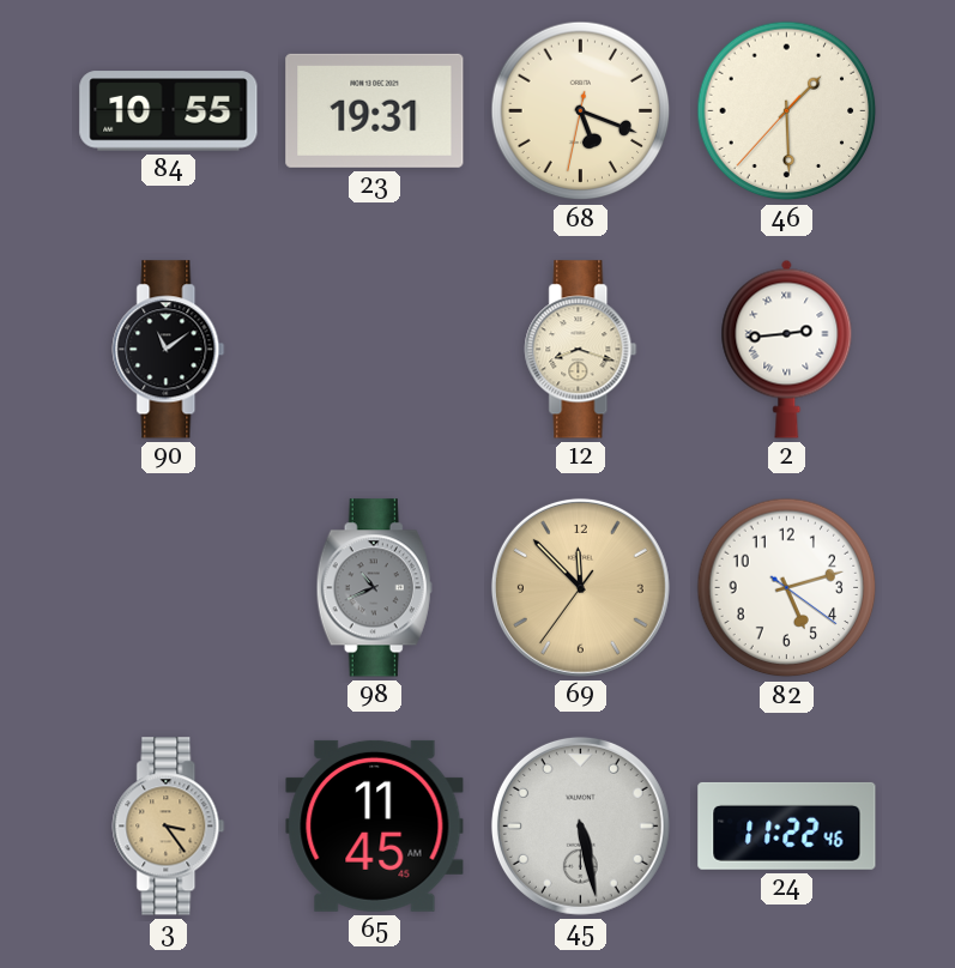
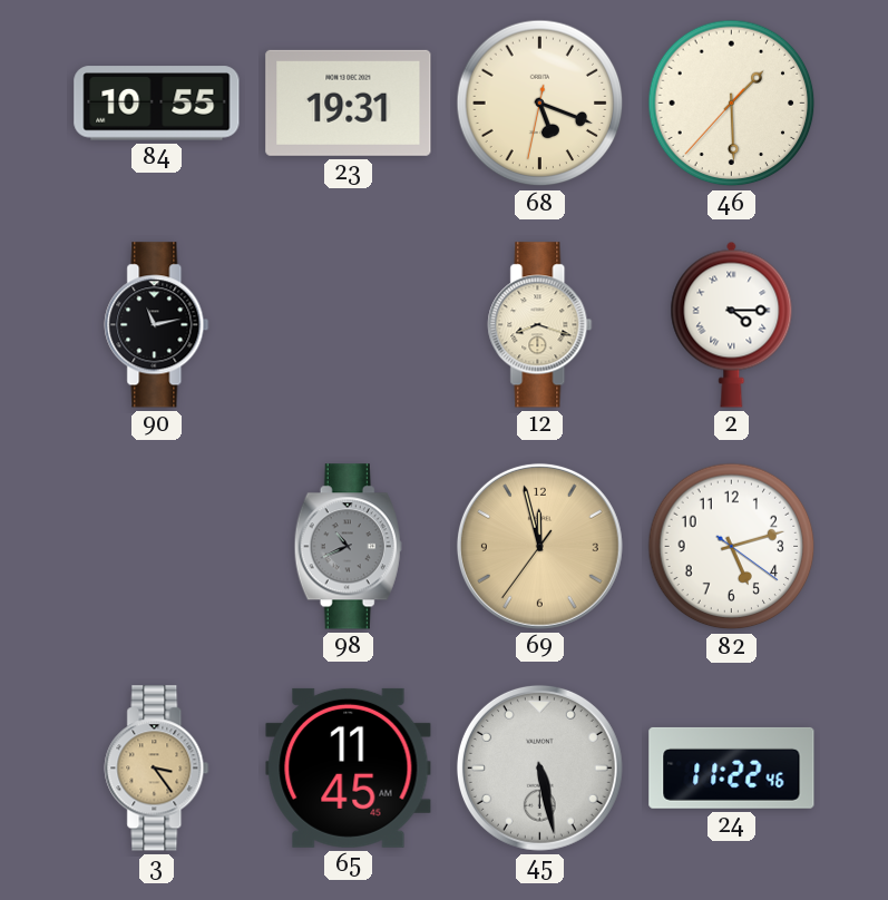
90: 11:09 -> 11:13
2: 2:44 -> 4:15
69: 11:52 -> 11:57
